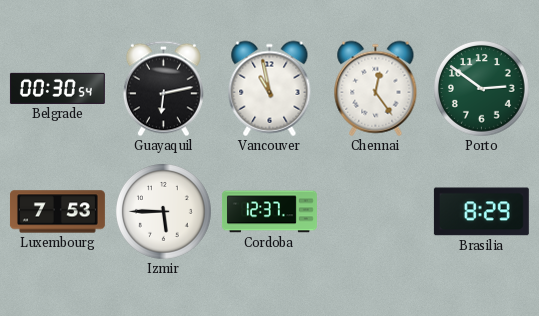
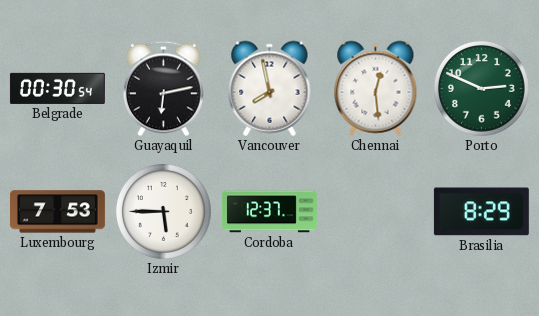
Vancouver: 10:58 -> 7:58
Chennai: 12:24 -> 12:29
Porto: 2:51 -> 2:49
